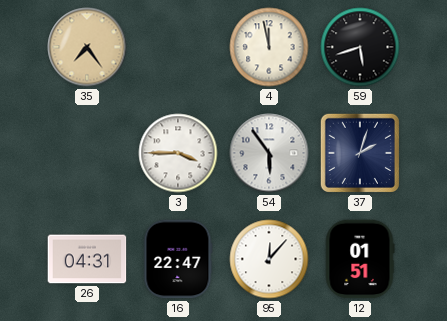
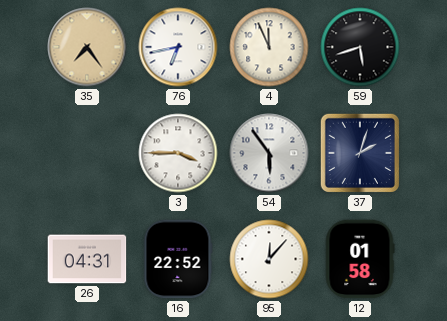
76: none -> 6:43
4: 11:58 -> 11:56
16: 22:47 -> 22:52
12: 01:51 -> 01:58
